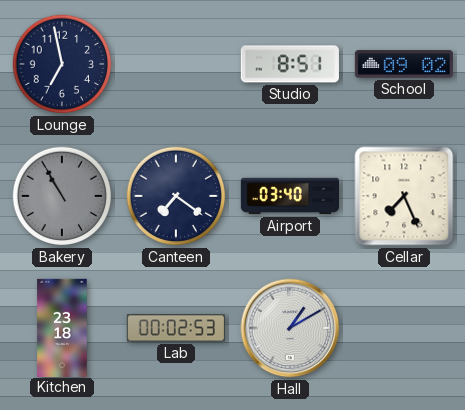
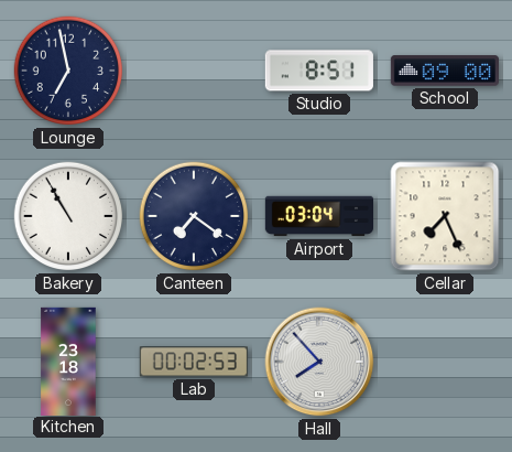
School: 09:02 -> 09:00
Bakery dial: grey -> white
Airport: 03:40 -> 03:04
Hall: 1:10 -> 7:53
